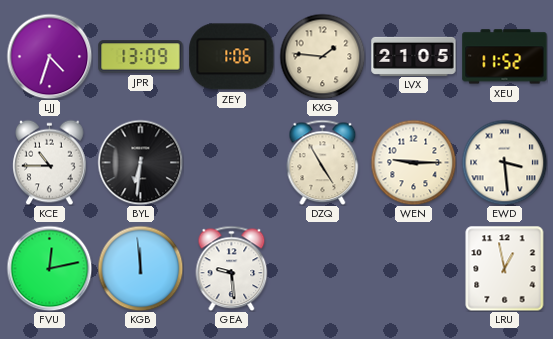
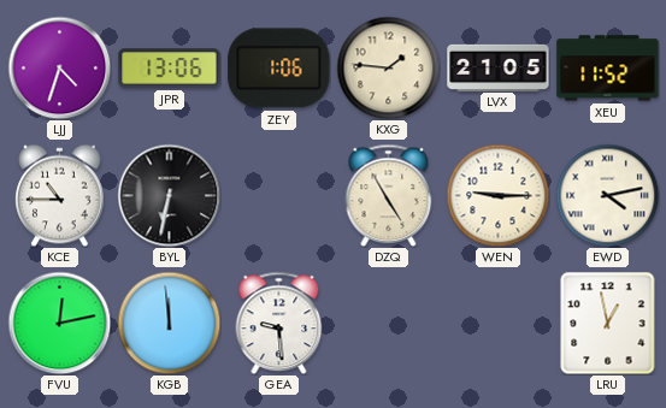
JPR: 13:09 -> 13:06
BYL: 6:31 -> 6:32
EWD: 3:29 -> 4:13
